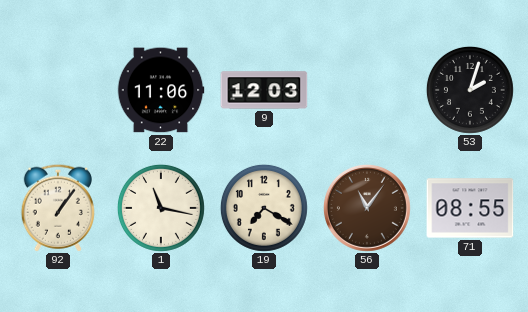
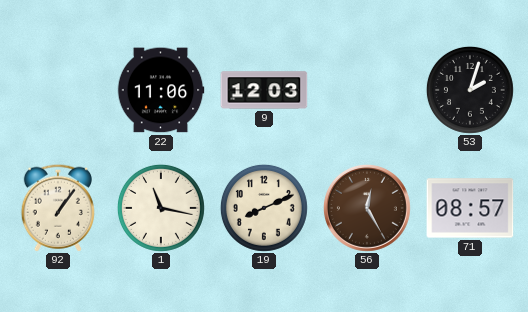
19: 7:20 -> 8:11
56: 11:06 -> 12:25
71: 08:55 -> 08:57
